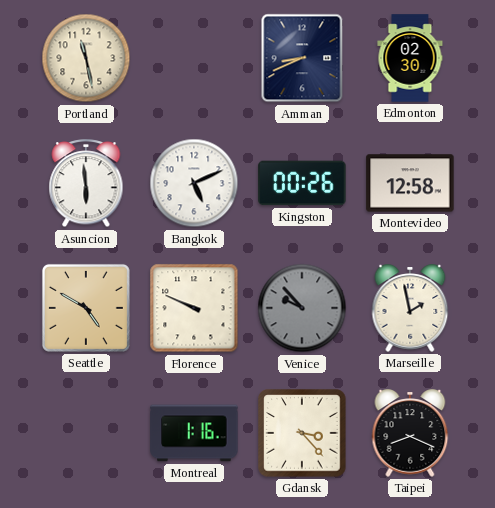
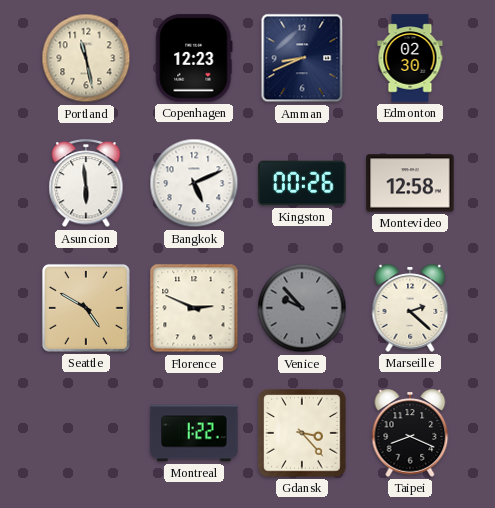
Copenhagen: none -> 12:23
Florence: 9:49 -> 2:49
Marseille: 1:58 -> 2:22
Montreal: 1:16 -> 1:22
